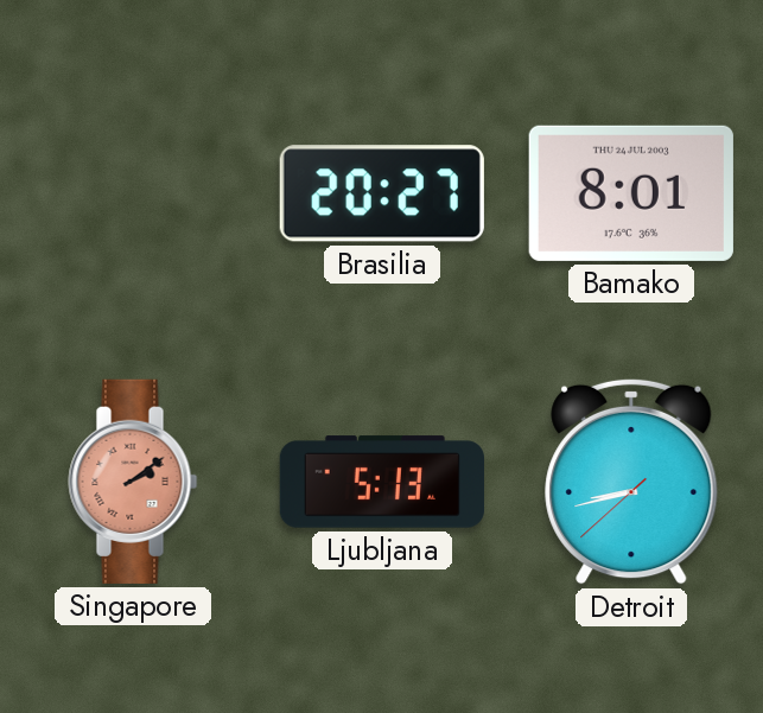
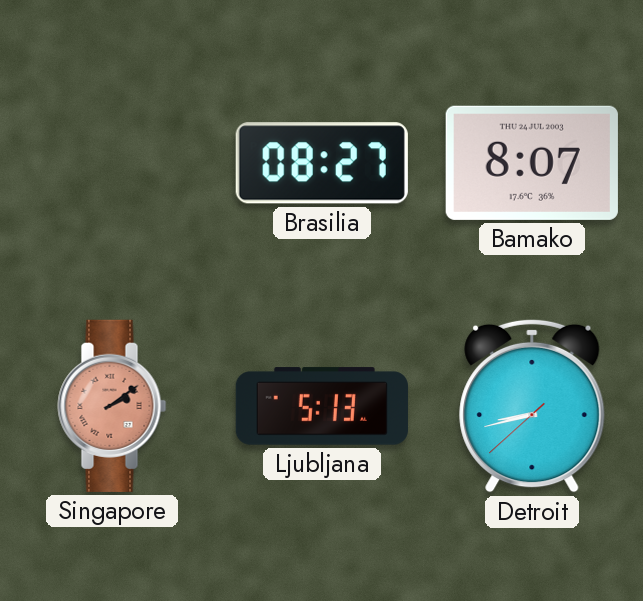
Brasilia: 20:27 -> 08:27
Bamako: 8:01 -> 8:07
